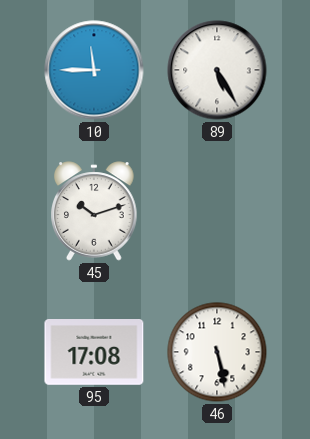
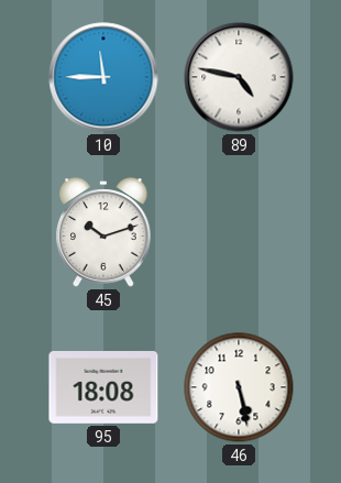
89: 5:25 -> 4:47
95: 17:08 -> 18:08
